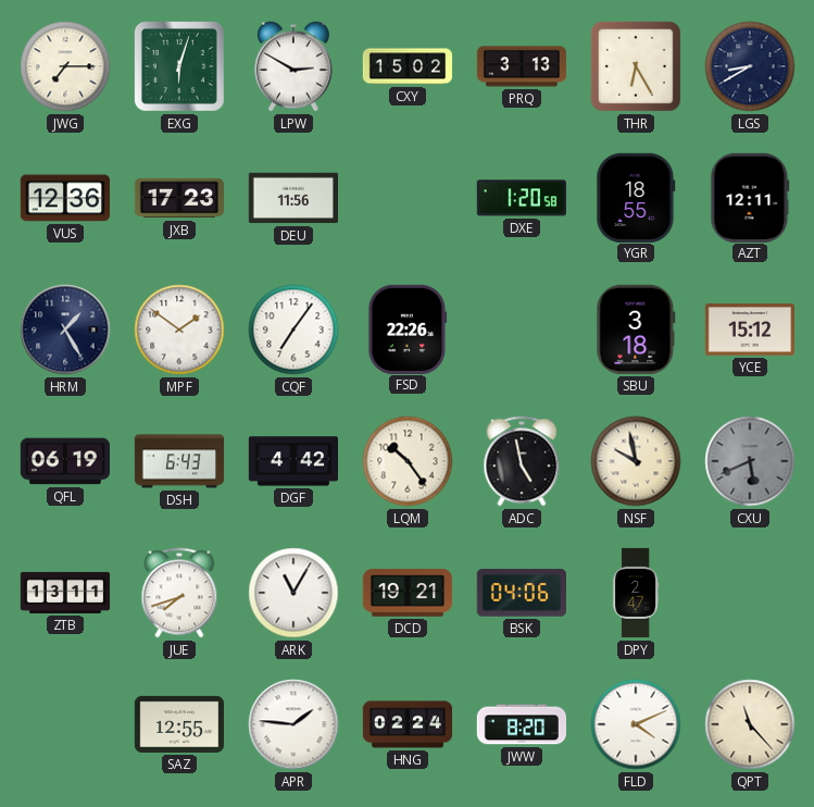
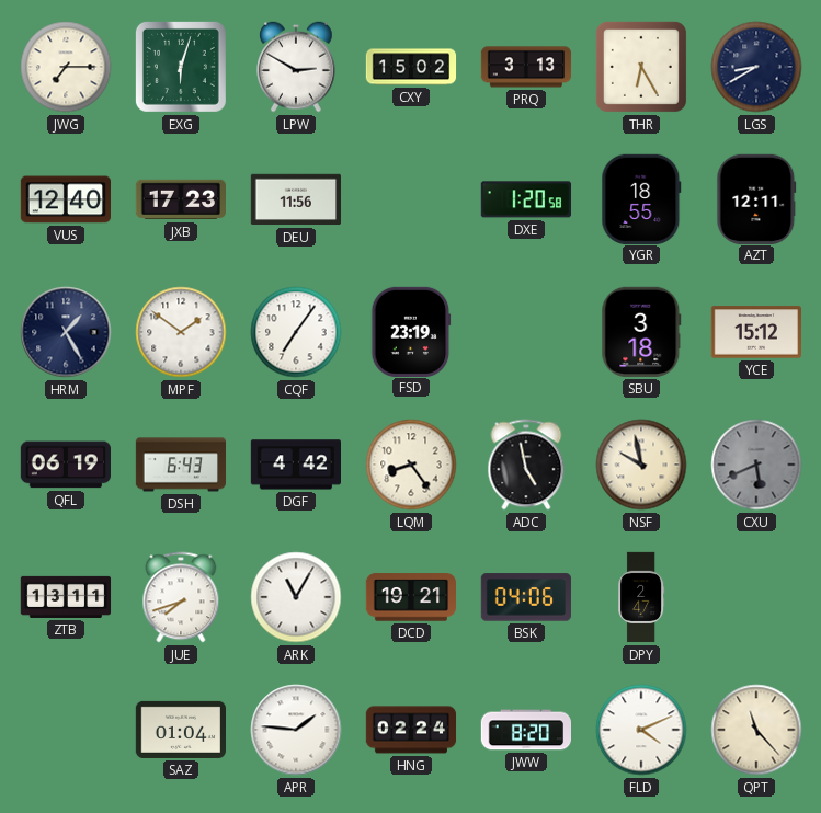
VUS: 12:36 -> 12:40
FSD: 22:26 -> 23:19
LQM: 10:24 -> 8:24
SAZ: 12:55 -> 01:04
